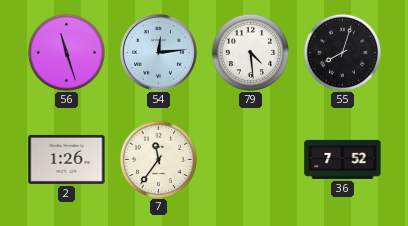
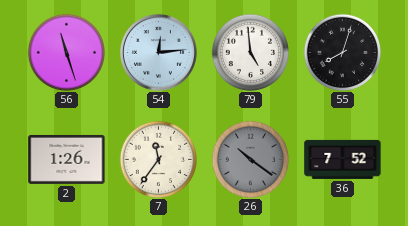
79: 4:29 -> 4:59
26: none -> 10:21
